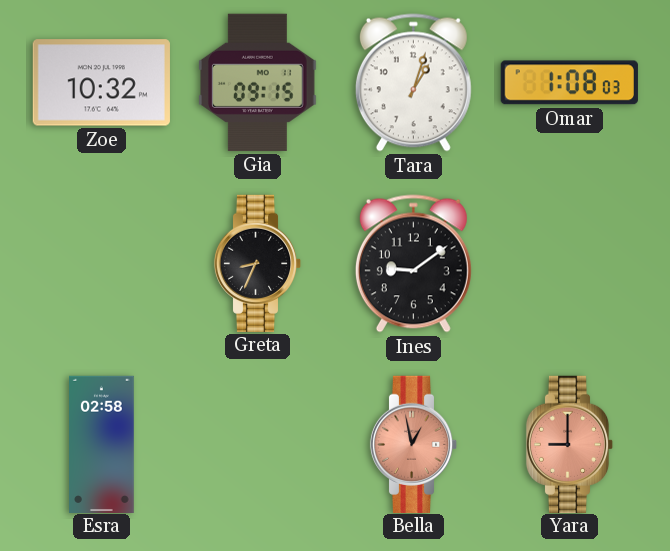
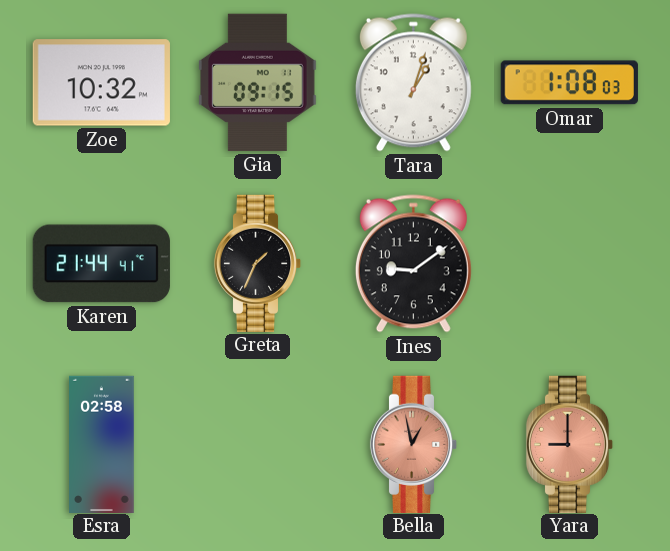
Karen: none -> 21:44
Greta: 8:34 -> 1:34
